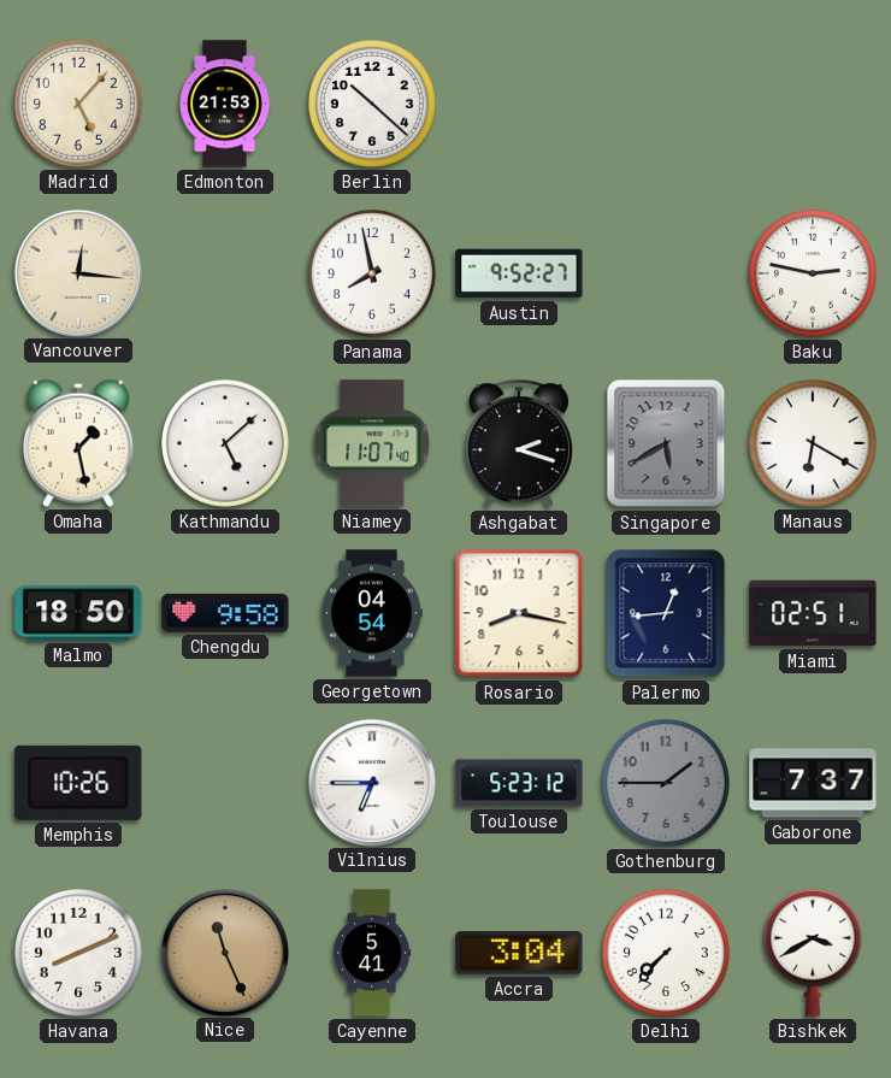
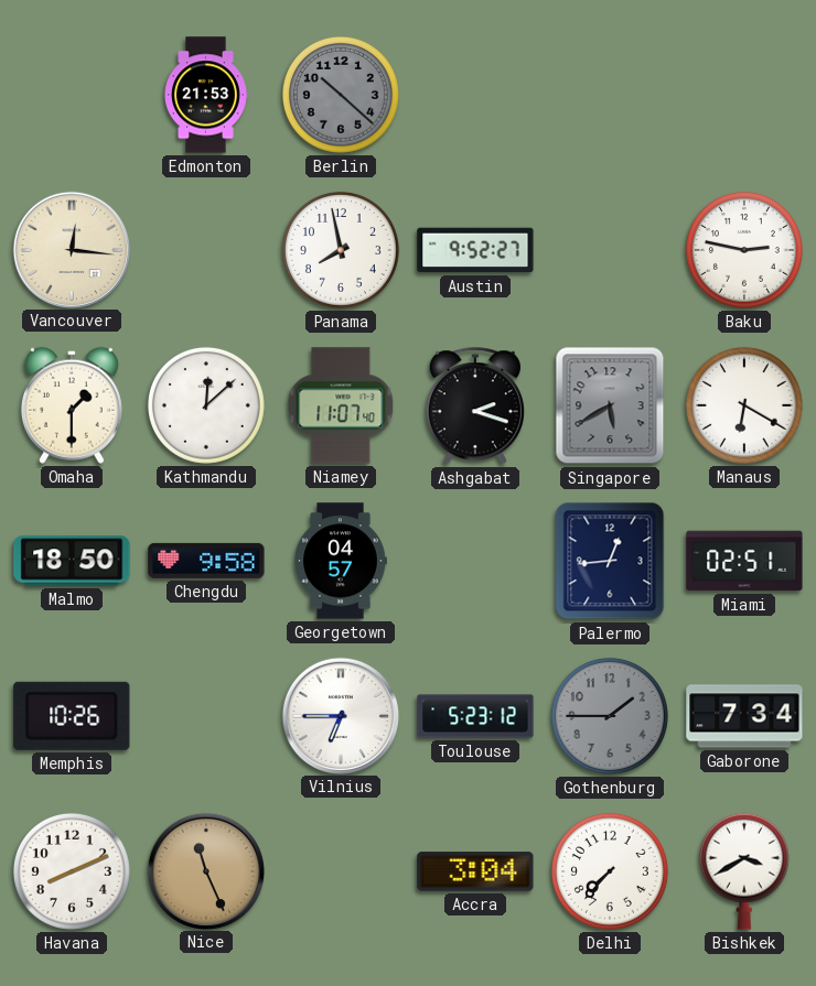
Madrid: 5:07 -> none
Berlin dial: white -> grey
Omaha: 1:28 -> 1:30
Kathmandu: 5:08 -> 12:08
Georgetown: 04:54 -> 04:57
Rosario: 8:17 -> none
Gaborone: 7:37 -> 7:34
Cayenne: 5:41 -> none
